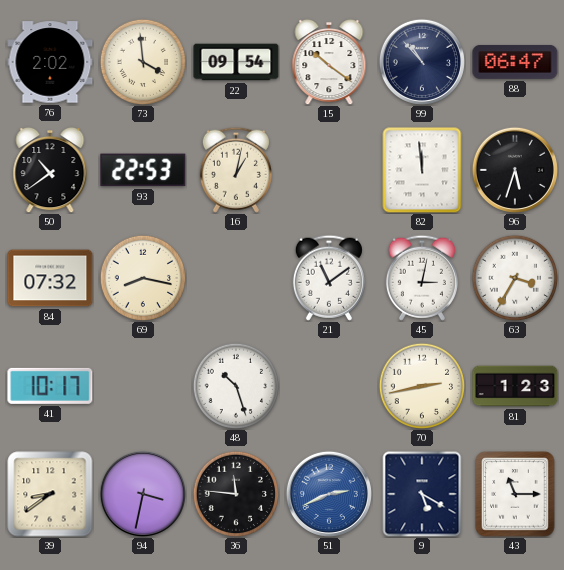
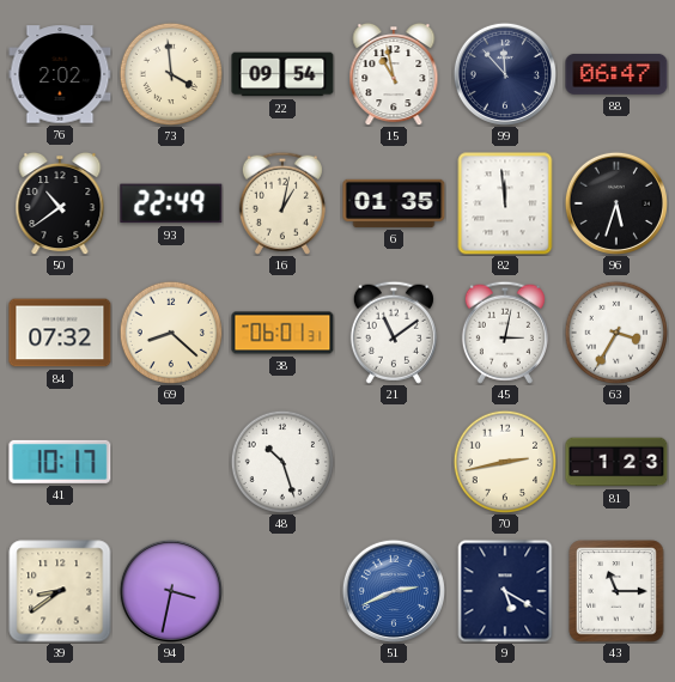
15: 10:21 -> 10:58
99: 10:53 -> 11:53
93: 22:53 -> 22:49
6: none -> 01:35
69: 8:17 -> 8:22
38: none -> 06:01
36: 11:46 -> none
